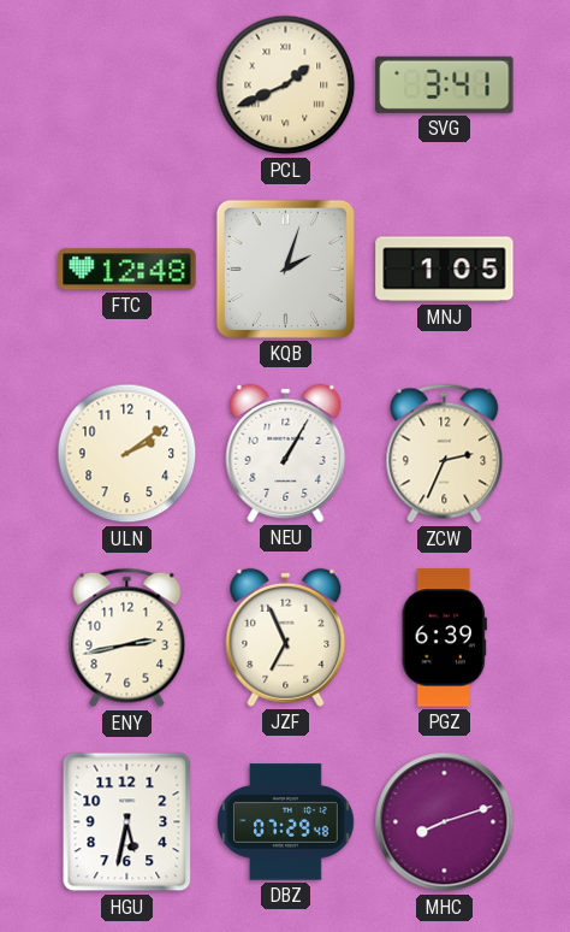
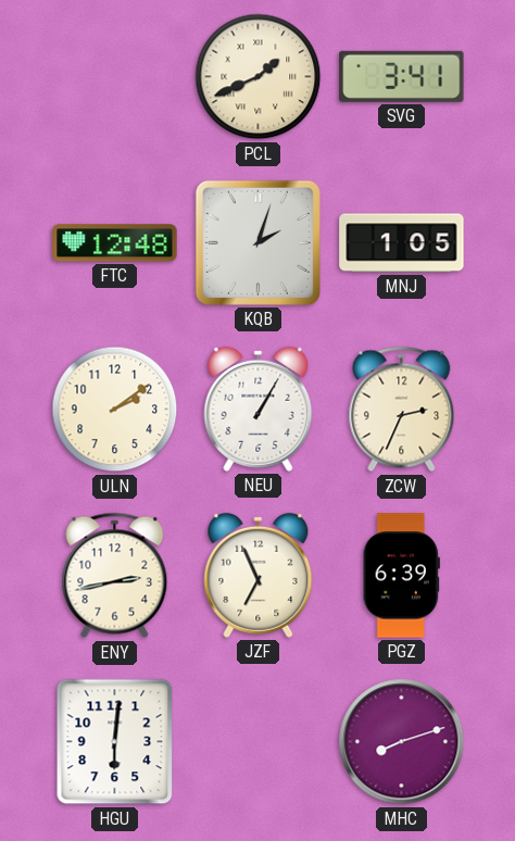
HGU: 5:32 -> 6:01
DBZ: 07:29 -> none
